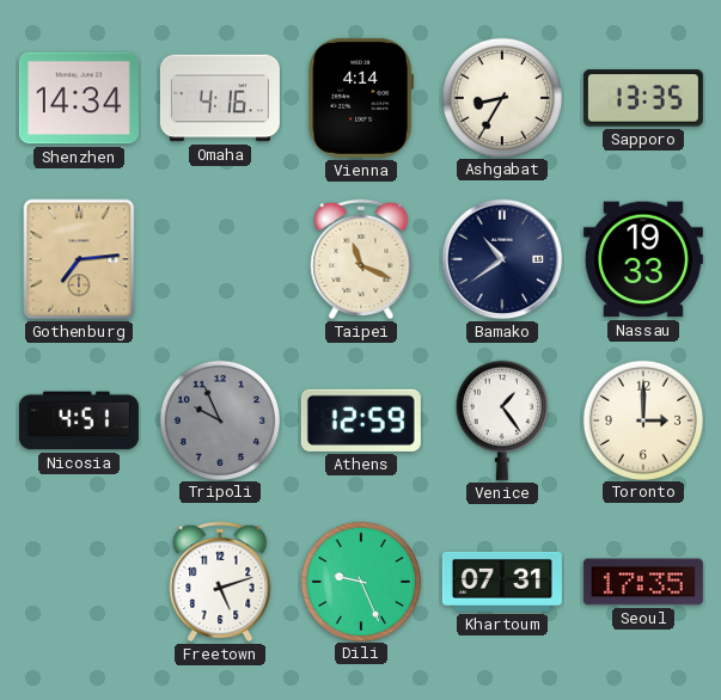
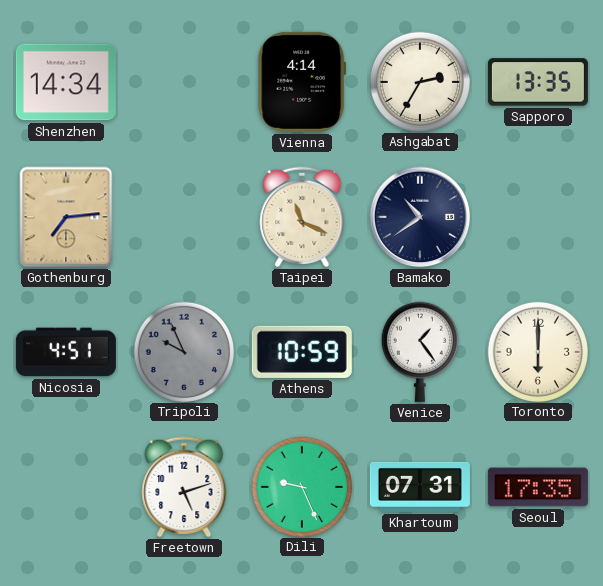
Omaha: 4:16 -> none
Ashgabat: 8:35 -> 2:35
Nassau: 19:33 -> none
Athens: 12:59 -> 10:59
Toronto: 3:00 -> 6:00
